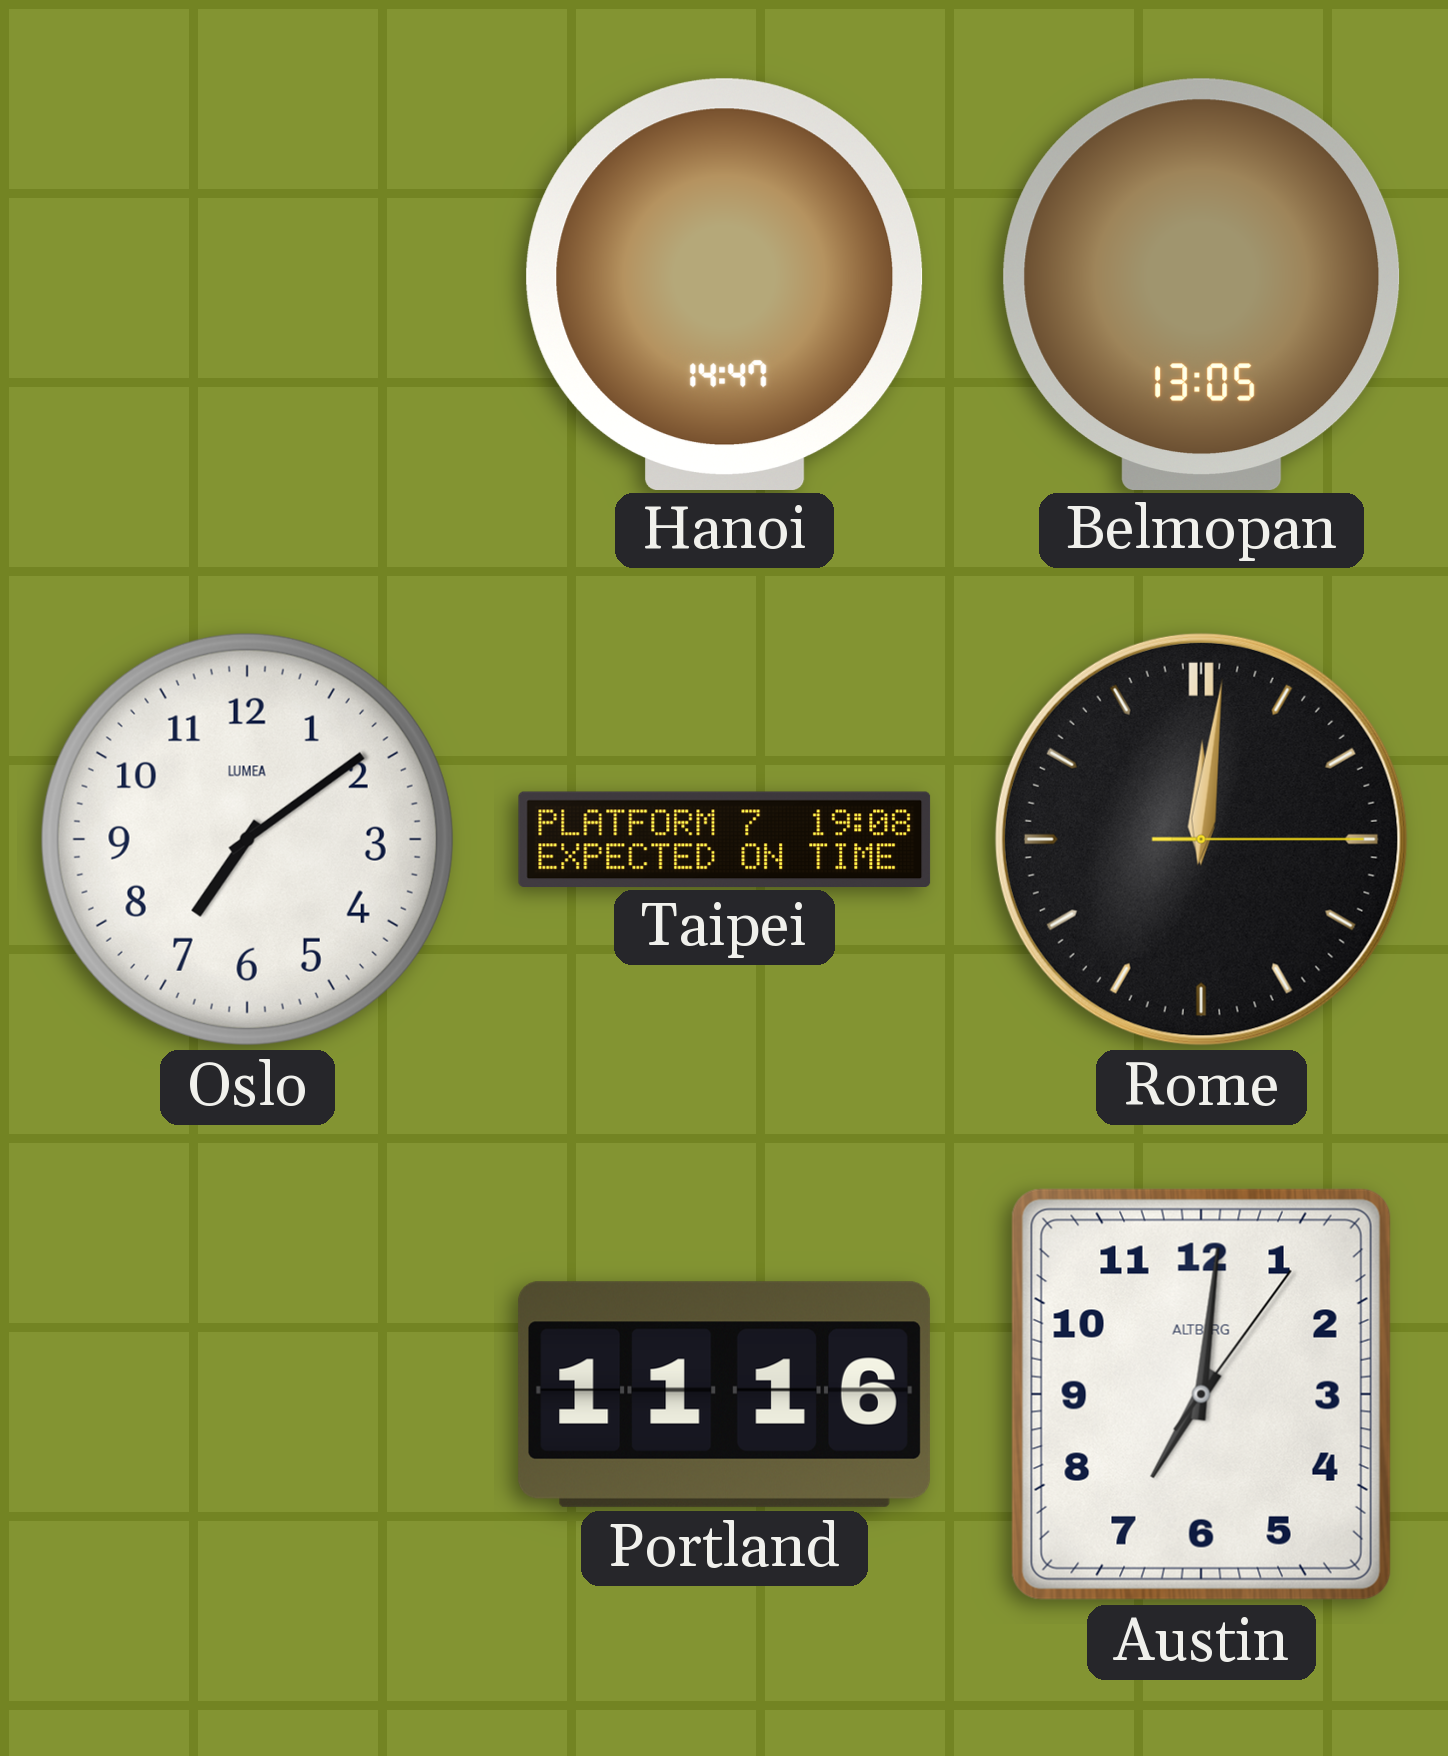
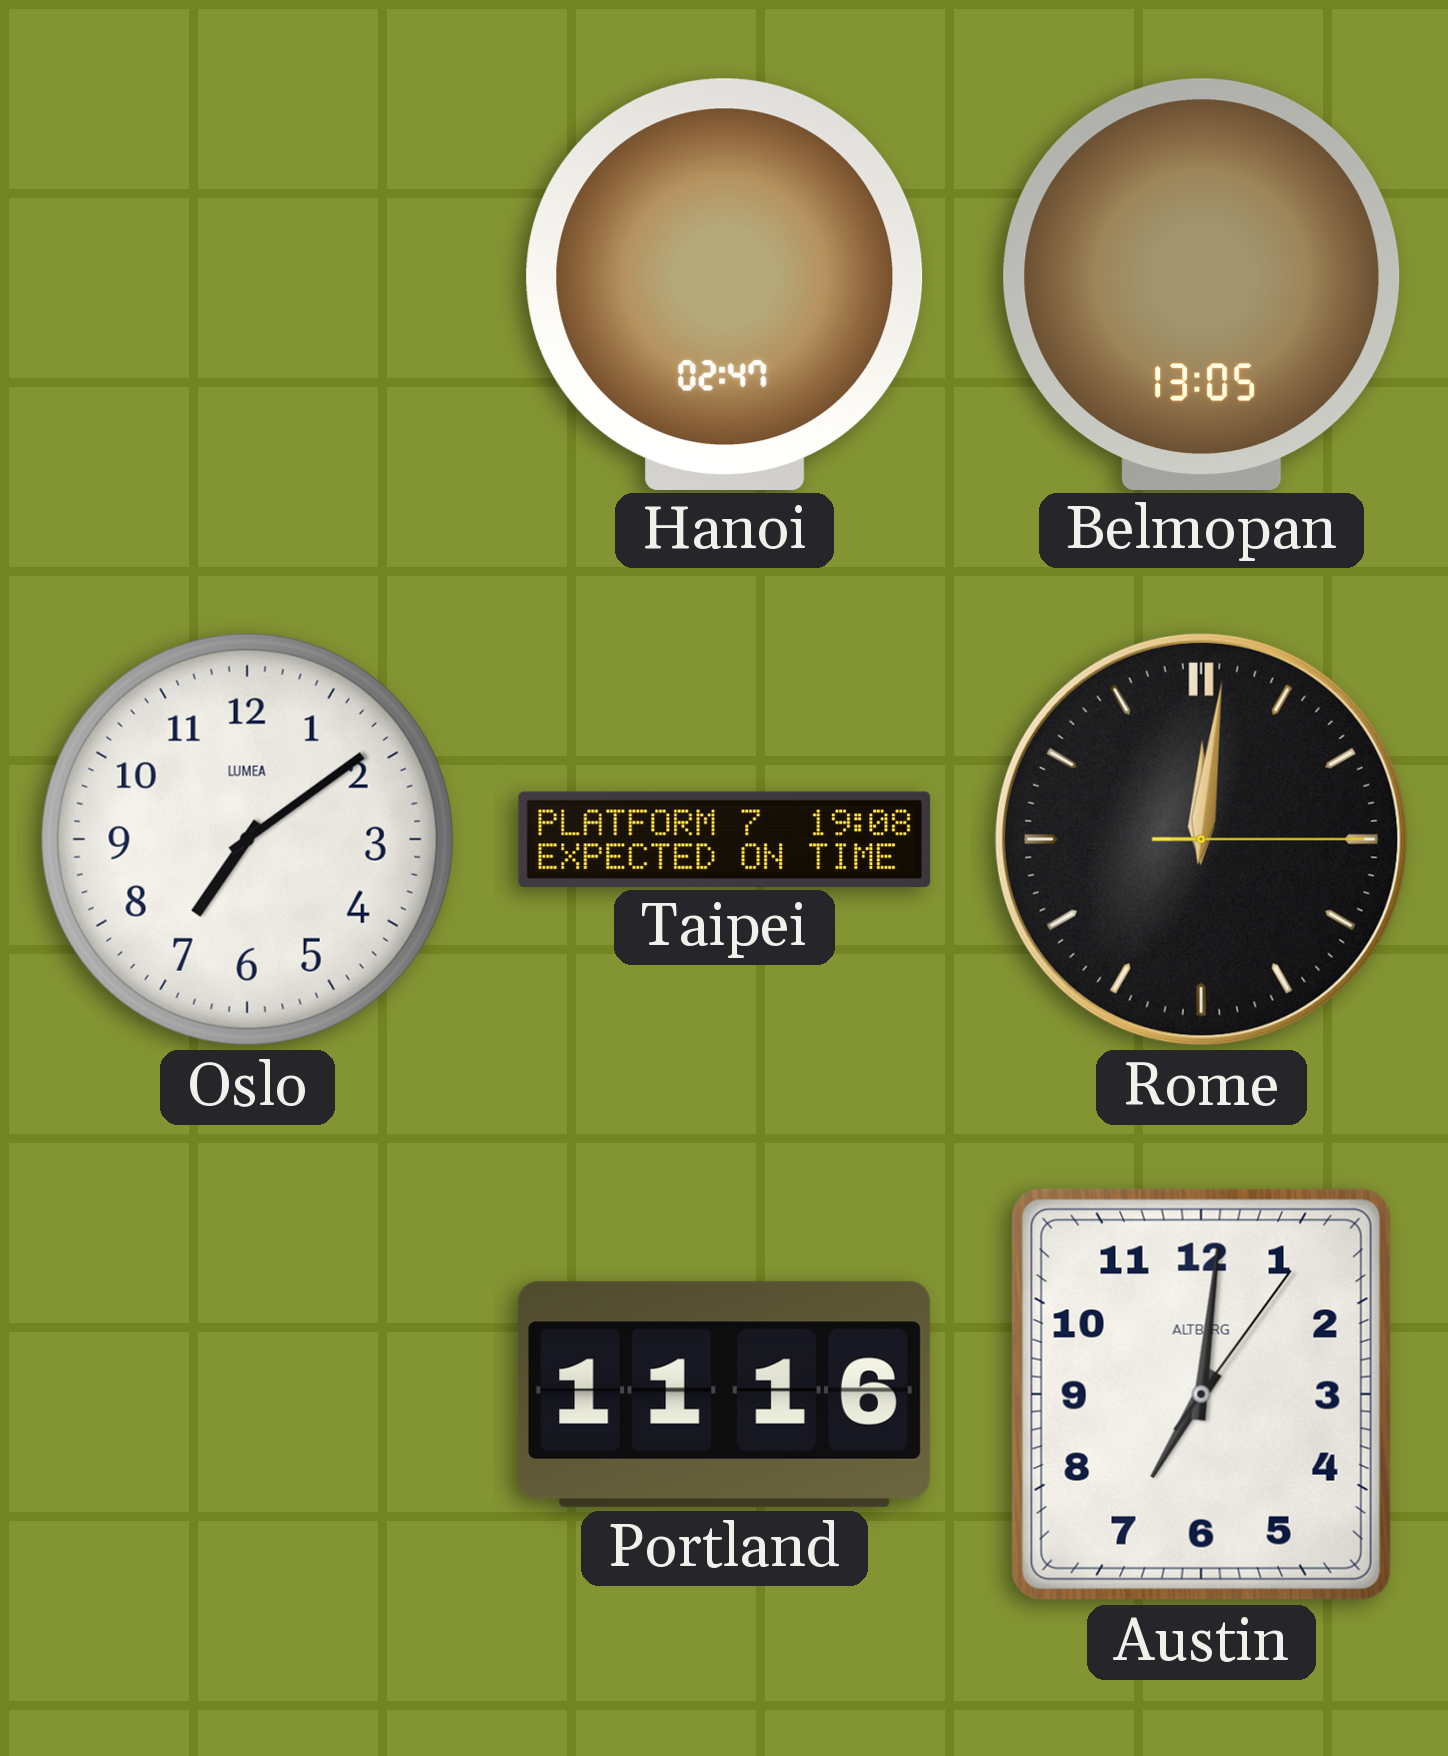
Hanoi: 14:47 -> 02:47
